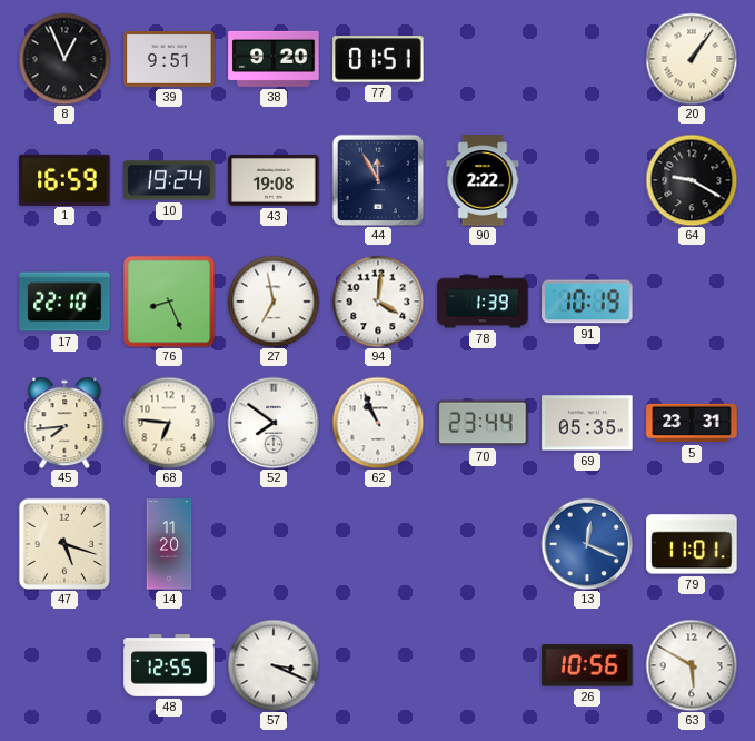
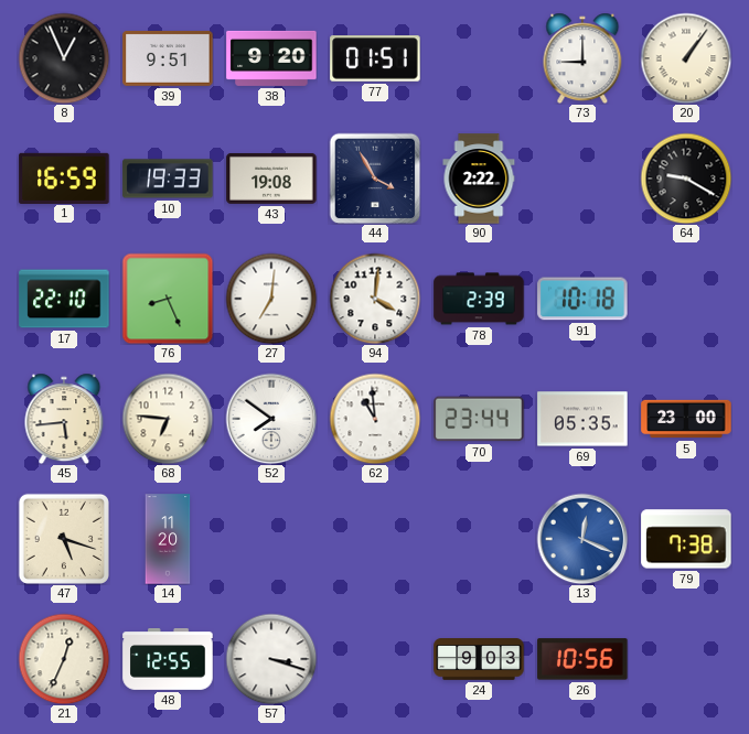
73: none -> 9:00
10: 19:24 -> 19:33
44: 11:55 -> 3:55
27: 6:58 -> 7:01
78: 1:39 -> 2:39
91: 10:19 -> 10:18
45: 7:44 -> 5:44
62: 10:56 -> 10:59
5: 23:31 -> 23:00
79: 11:01 -> 7:38
21: none -> 12:34
57: 3:19 -> 3:18
24: none -> 9:03
63: 5:50 -> none
